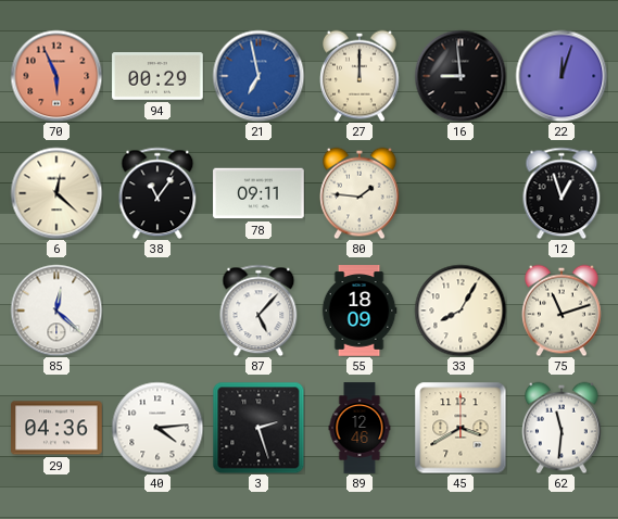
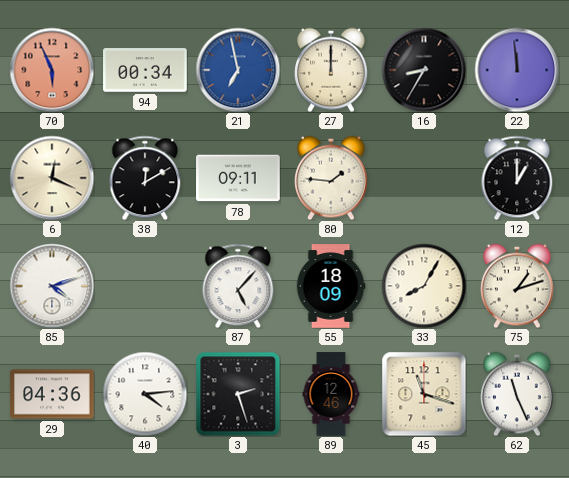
94: 00:29 -> 00:34
16: 8:59 -> 8:35
22: 12:03 -> 11:59
6: 12:22 -> 12:19
38: 11:06 -> 12:10
12: 12:57 -> 1:00
85: 12:22 -> 4:12
75: 11:12 -> 1:12
45: 3:40 -> 11:18
62: 11:31 -> 11:26
